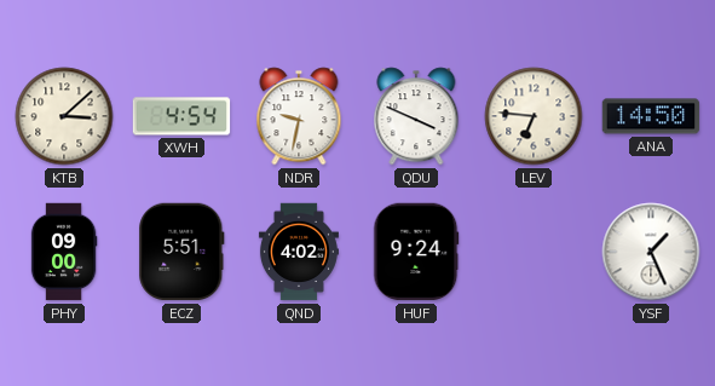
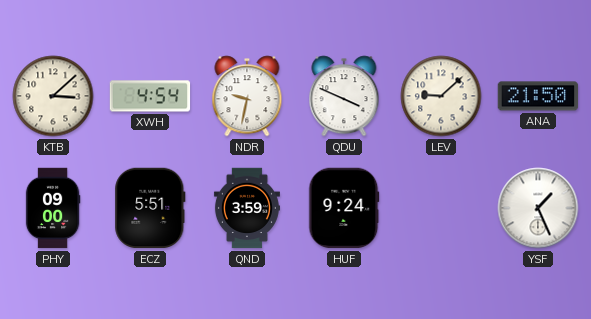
LEV: 6:46 -> 9:08
ANA: 14:50 -> 21:50
QND: 4:02 -> 3:59
